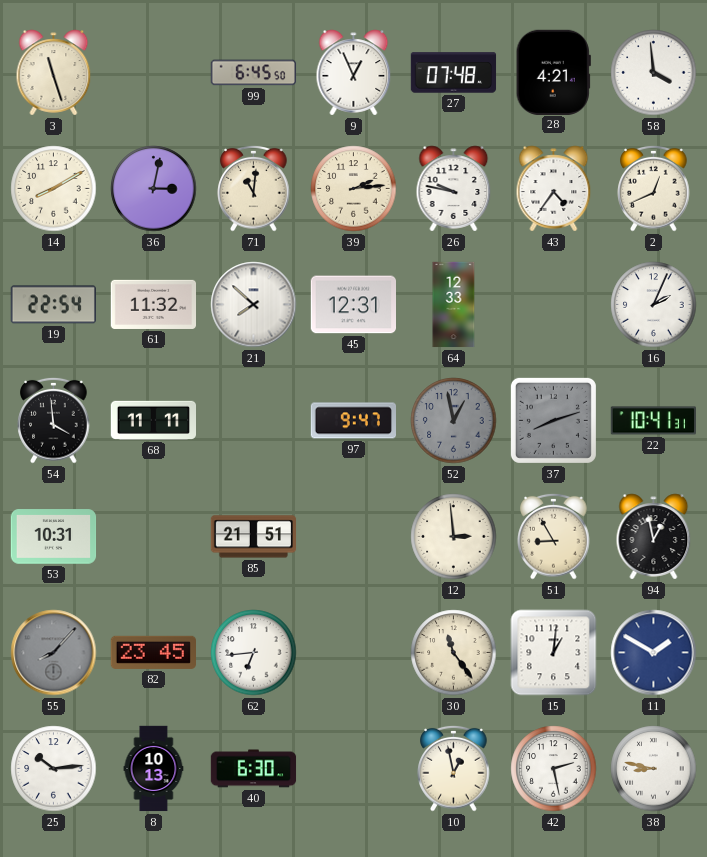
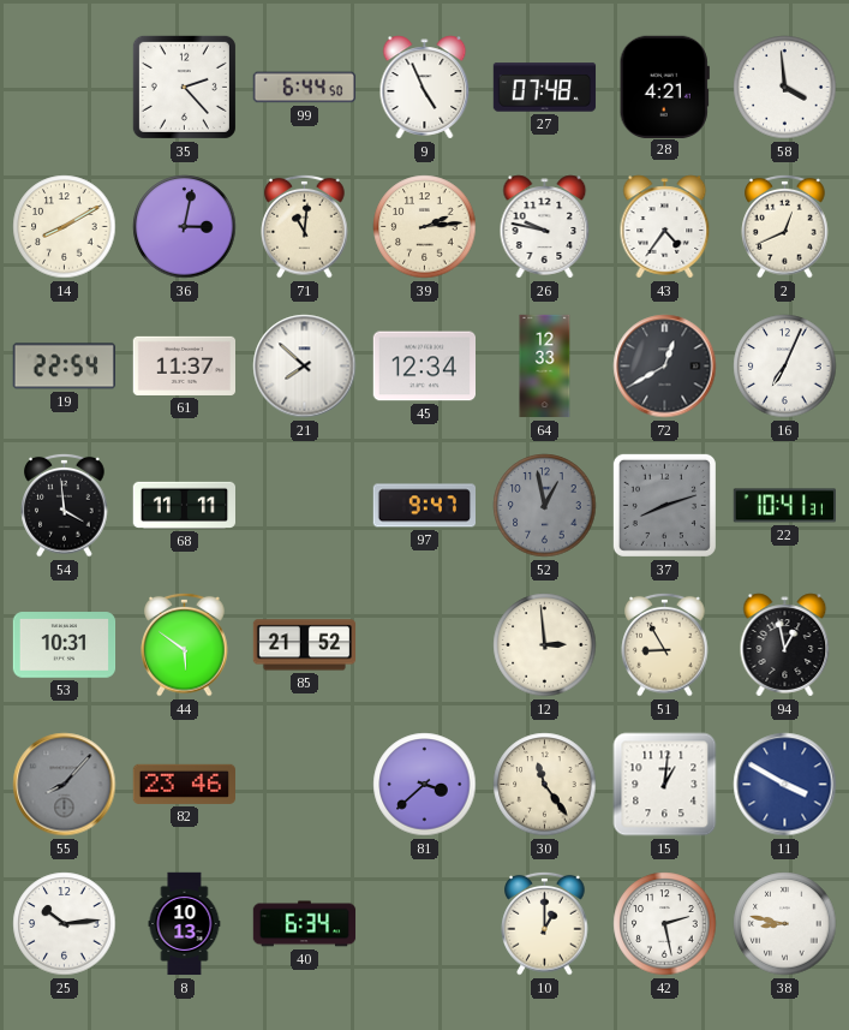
3: 11:27 -> none
35: none -> 2:23
99: 6:45 -> 6:44
9: 12:56 -> 4:56
61: 11:32 -> 11:37
45: 12:31 -> 12:34
72: none -> 12:40
16: 2:04 -> 7:04
44: none -> 5:51
85: 21:51 -> 21:52
82: 23:45 -> 23:46
62: 6:44 -> none
81: none -> 3:38
11: 1:50 -> 3:50
40: 6:30 -> 6:34
10: 12:58 -> 1:00
